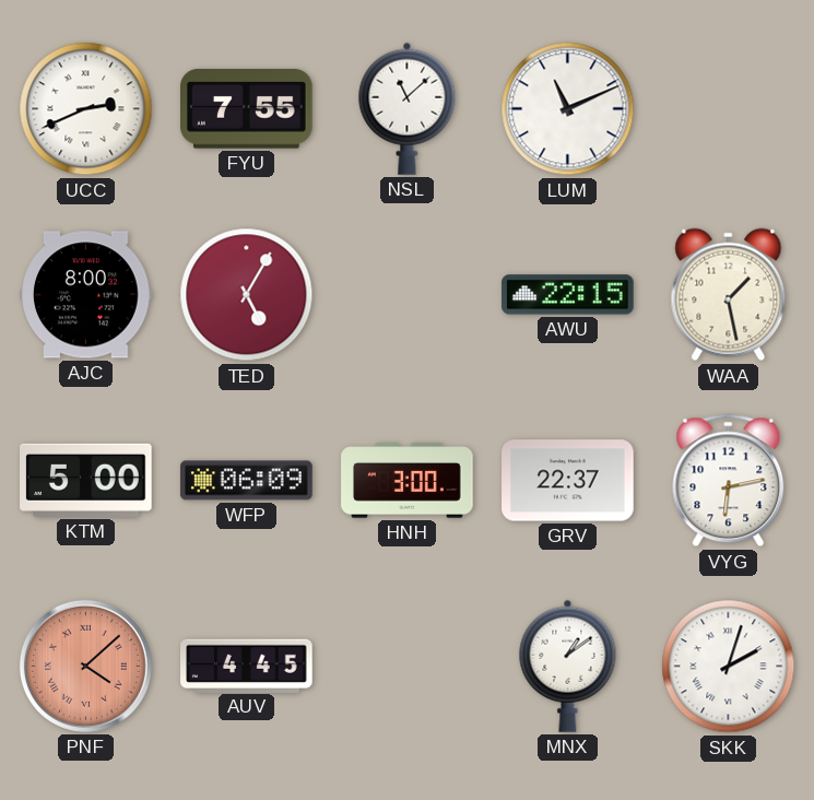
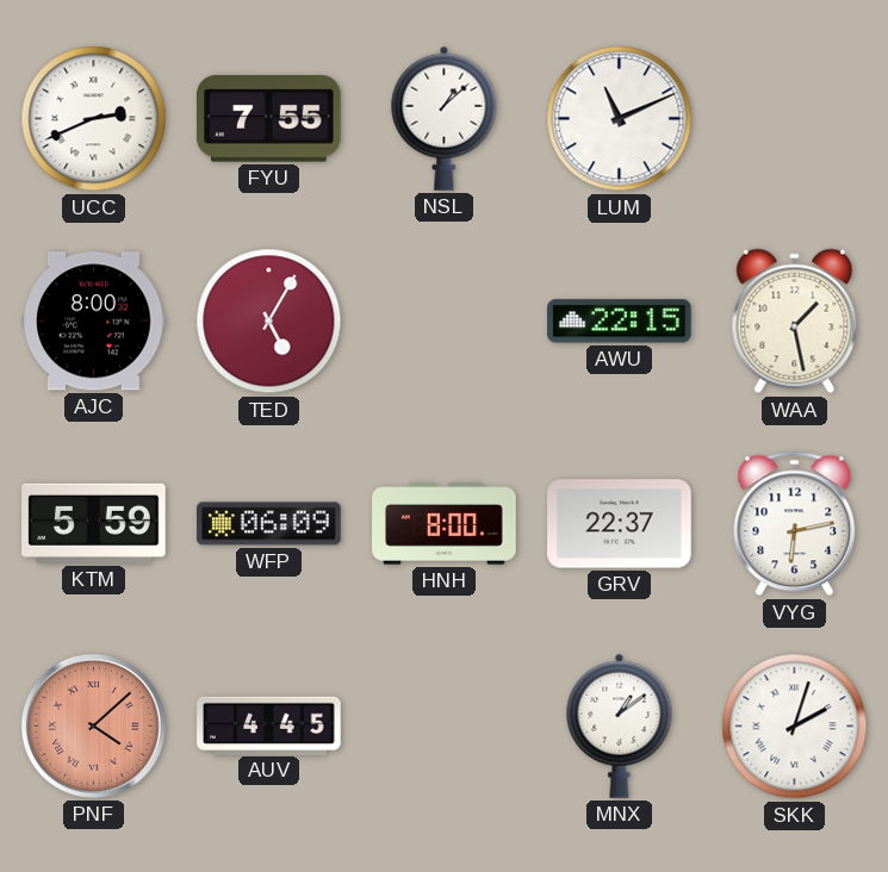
NSL: 11:08 -> 1:08
KTM: 5:00 -> 5:59
HNH: 3:00 -> 8:00
